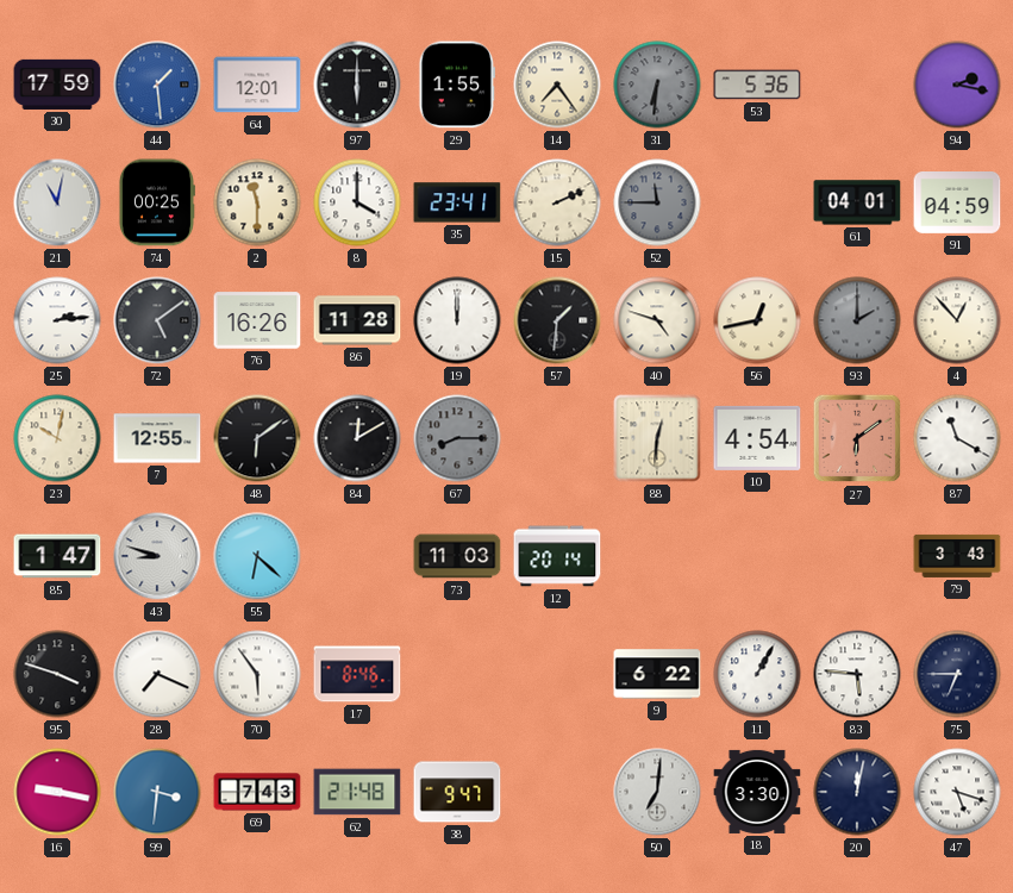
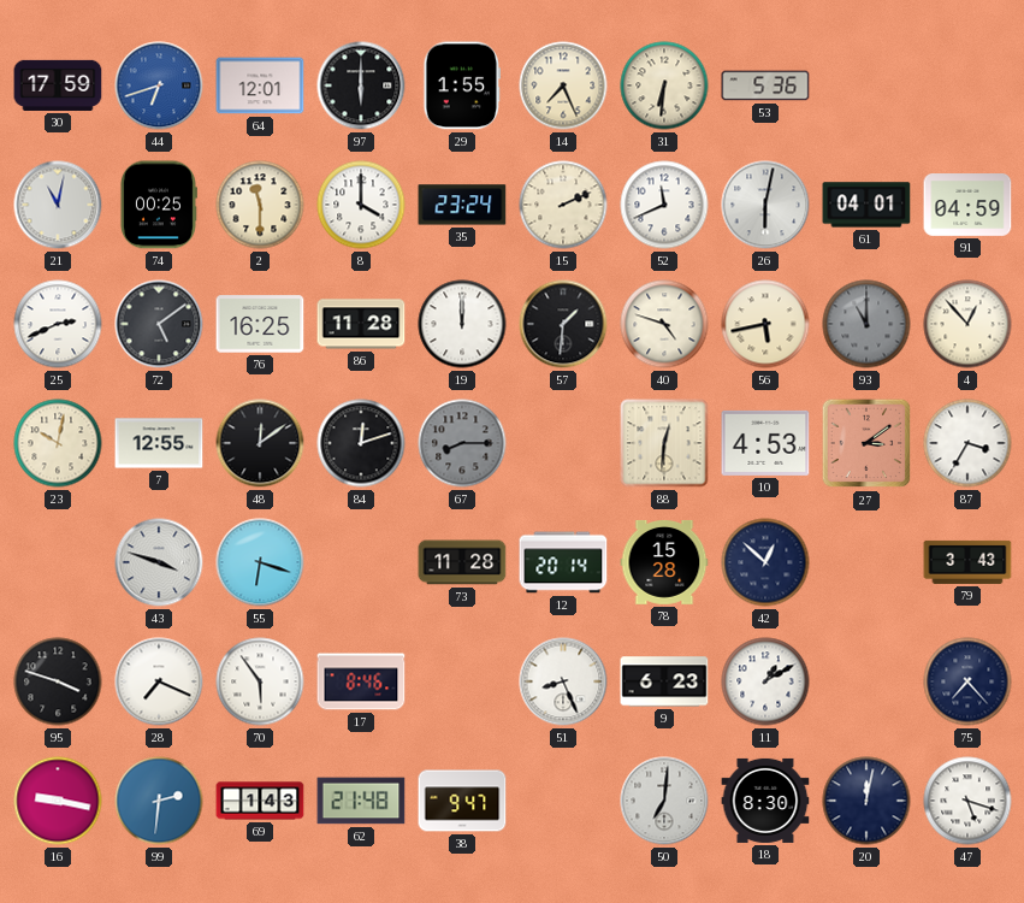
44: 1:29 -> 6:42
14: 7:24 -> 7:26
31 dial: grey -> cream
94: 2:17 -> none
35: 23:41 -> 23:24
52: 11:45 -> 11:41
52 dial: grey -> white
26: none -> 6:02
25: 2:14 -> 2:41
76: 16:26 -> 16:25
56: 12:43 -> 5:43
93: 2:00 -> 11:00
48: 6:09 -> 12:09
84: 12:10 -> 12:12
10: 4:54 -> 4:53
27: 6:09 -> 3:09
87: 11:20 -> 3:35
85: 1:47 -> none
43: 8:48 -> 3:48
55: 6:22 -> 6:18
73: 11:03 -> 11:28
78: none -> 15:28
42: none -> 12:52
51: none -> 8:26
9: 6:22 -> 6:23
11: 1:05 -> 1:10
83: 5:46 -> none
75: 6:45 -> 7:23
99: 3:31 -> 2:31
69: 7:43 -> 1:43
18: 3:30 -> 8:30
